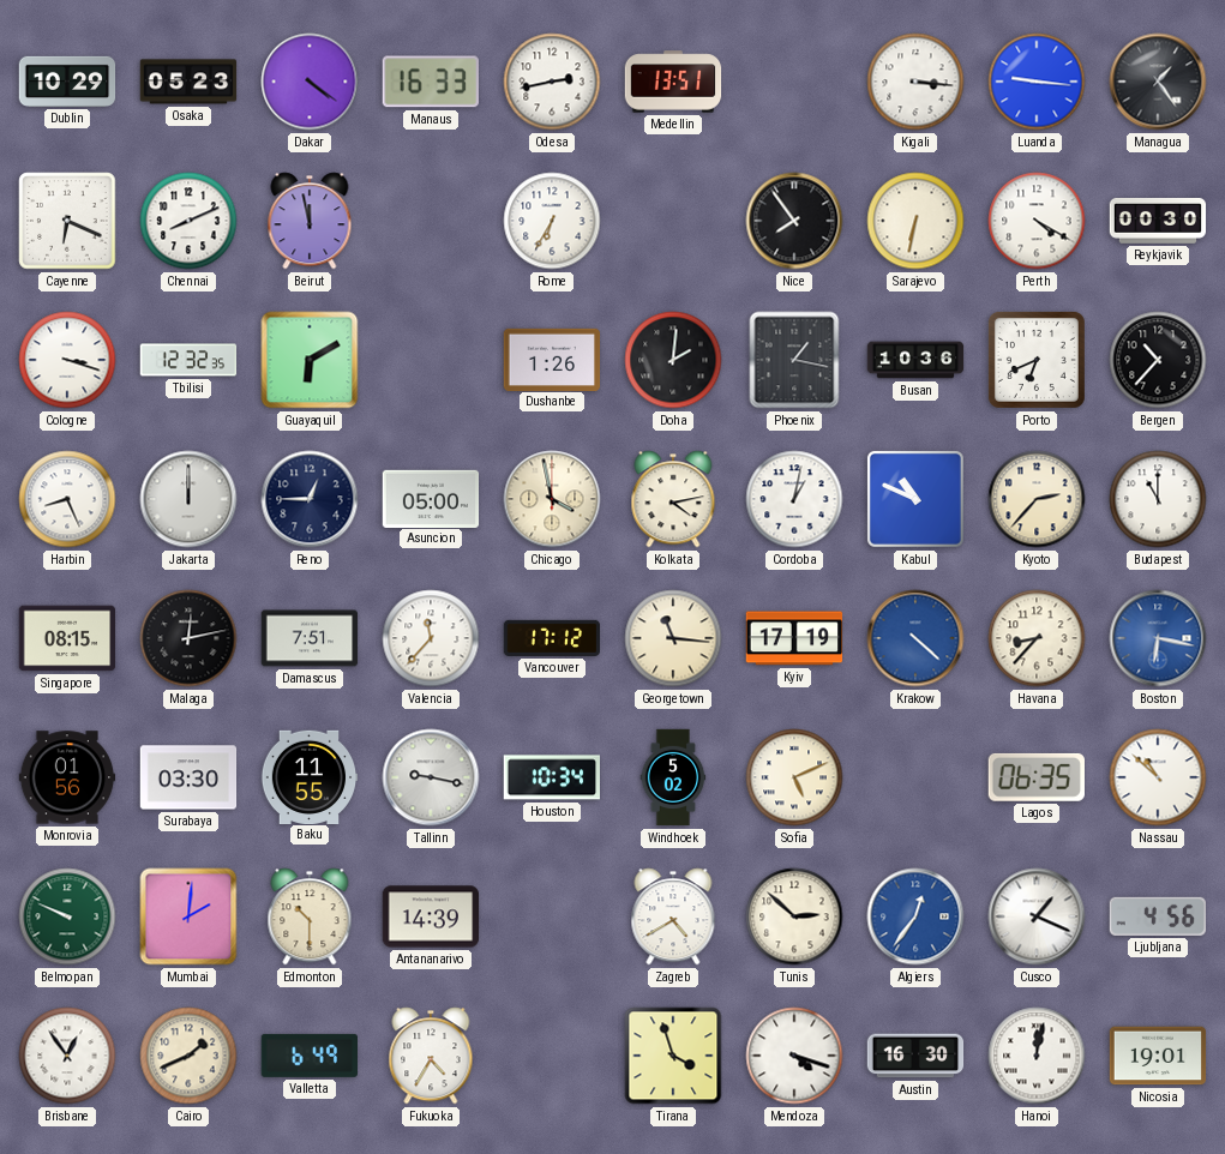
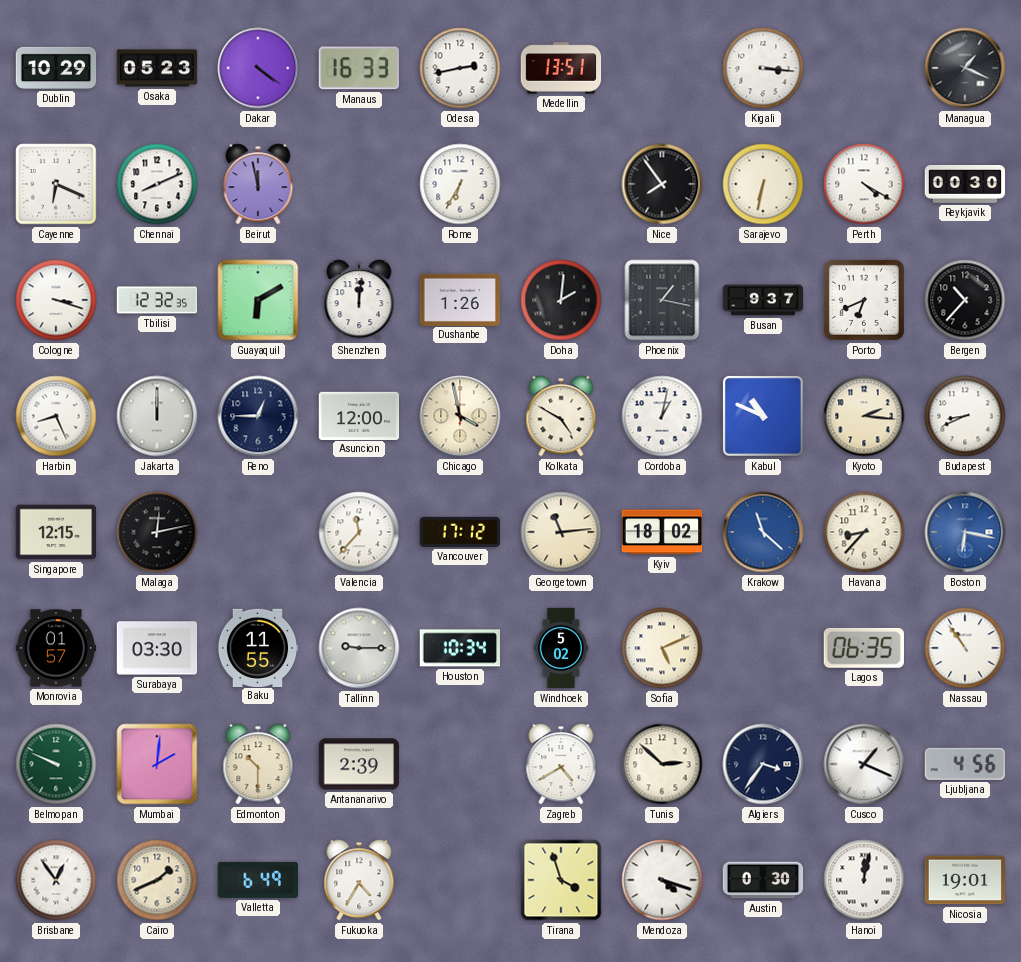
Luanda: 9:16 -> none
Managua: 1:24 -> 1:19
Shenzhen: none -> 12:01
Busan: 10:36 -> 9:37
Asuncion: 05:00 -> 12:00
Kolkata: 4:13 -> 4:50
Kyoto: 2:37 -> 2:16
Budapest: 11:00 -> 8:41
Singapore: 08:15 -> 12:15
Damascus: 7:51 -> none
Georgetown: 11:16 -> 11:14
Kyiv: 17:19 -> 18:02
Krakow: 4:22 -> 11:22
Monrovia: 01:56 -> 01:57
Tallinn: 9:17 -> 9:15
Nassau: 10:52 -> 10:54
Antananarivo: 14:39 -> 2:39
Algiers: 12:36 -> 3:36
Algiers dial: blue -> navy
Austin: 16:30 -> 0:30
